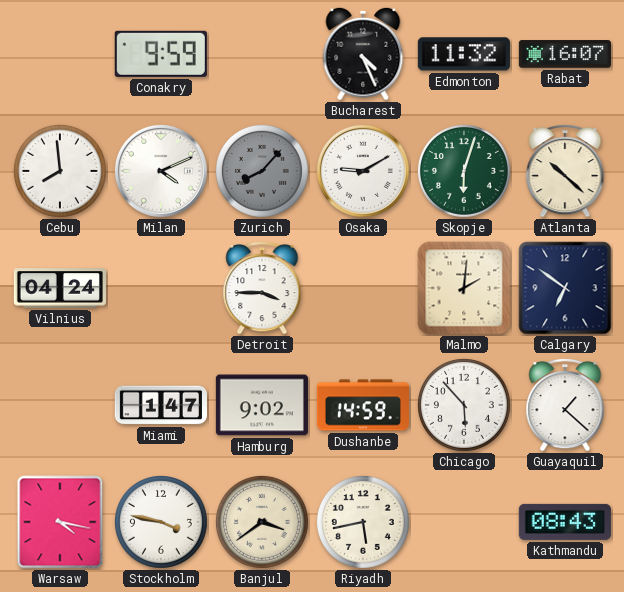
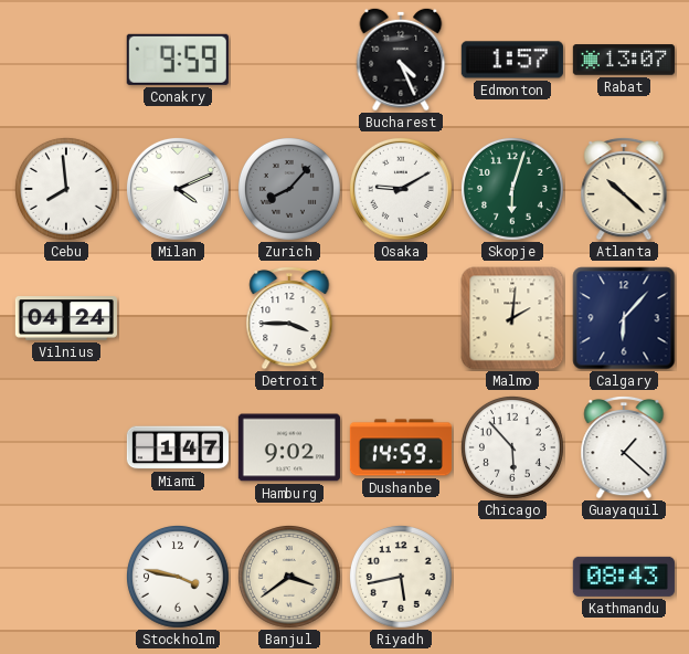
Edmonton: 11:32 -> 1:57
Rabat: 16:07 -> 13:07
Calgary: 6:51 -> 6:07
Warsaw: 4:17 -> none
